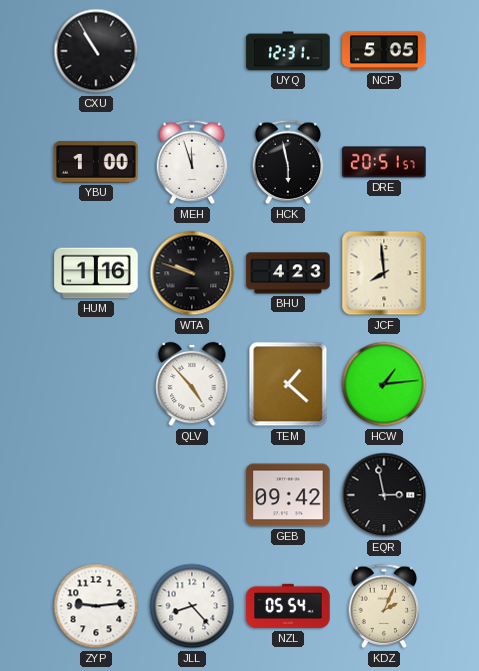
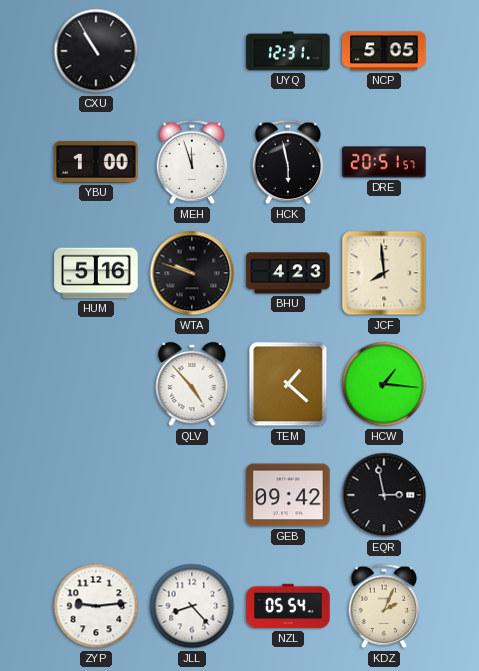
HUM: 1:16 -> 5:16
HCW: 1:14 -> 1:16
